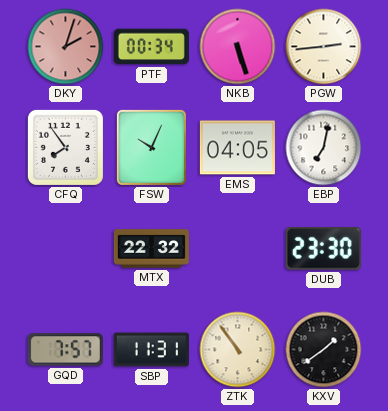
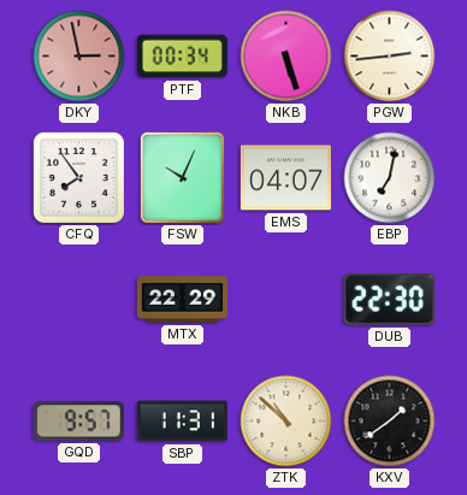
DKY: 2:03 -> 2:58
EMS: 04:05 -> 04:07
MTX: 22:32 -> 22:29
DUB: 23:30 -> 22:30
GQD: 7:57 -> 9:57
ZTK: 10:54 -> 10:52
